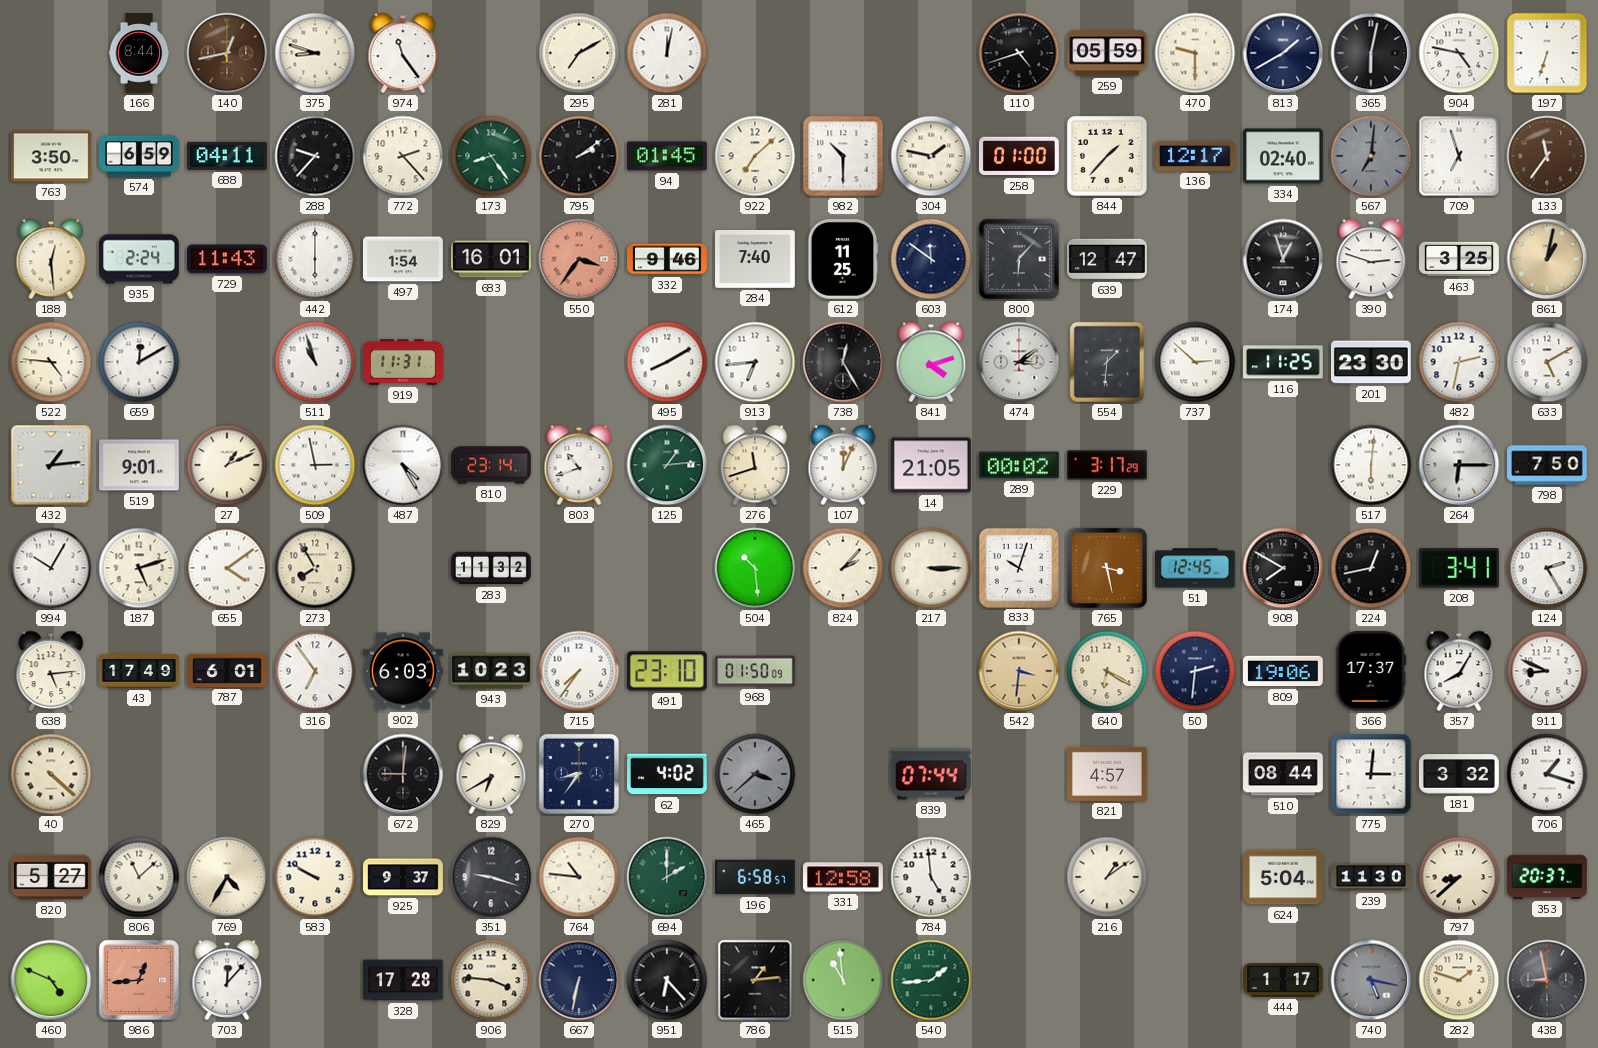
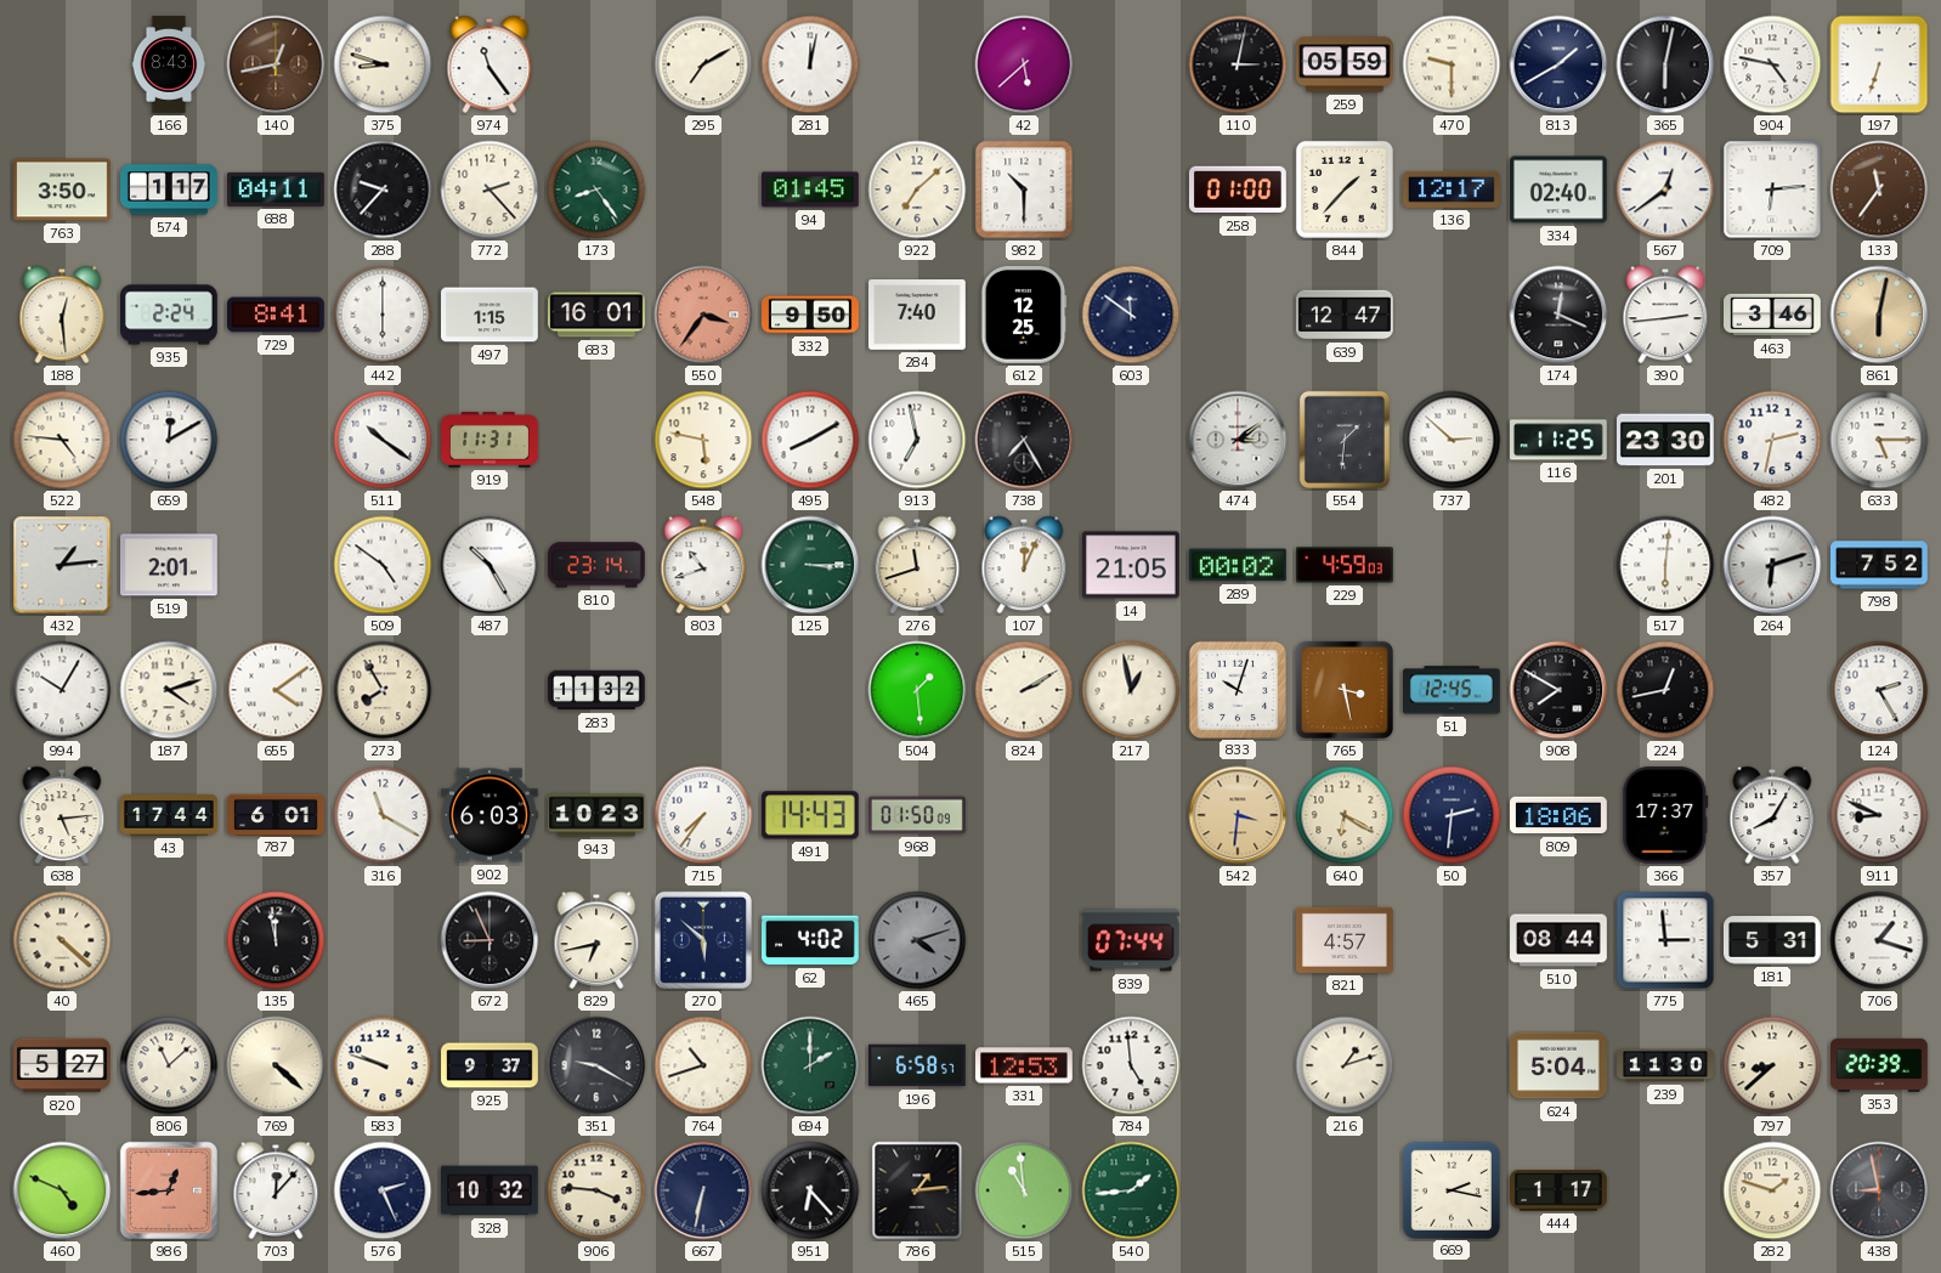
166: 8:44 -> 8:43
42: none -> 5:38
110: 4:42 -> 3:02
574: 6:59 -> 1:17
795: 2:09 -> none
304: 1:47 -> none
567: 7:01 -> 12:39
567 dial: grey -> white
709: 6:57 -> 6:14
729: 11:43 -> 8:41
497: 1:54 -> 1:15
332: 9:46 -> 9:50
612: 11:25 -> 12:25
800: 6:07 -> none
174: 12:57 -> 12:19
390: 2:48 -> 2:44
463: 3:25 -> 3:46
861: 1:02 -> 6:02
511: 10:57 -> 10:21
548: none -> 5:47
913: 6:44 -> 6:58
738: 12:25 -> 7:25
841: 4:12 -> none
633: 5:10 -> 5:15
519: 9:01 -> 2:01
27: 1:11 -> none
509: 2:58 -> 4:51
487: 4:25 -> 10:25
125: 1:14 -> 3:15
229: 3:17 -> 4:59
264: 6:15 -> 6:12
798: 7:50 -> 7:52
187: 5:12 -> 4:12
504: 10:29 -> 1:29
824: 2:07 -> 2:10
217: 3:15 -> 12:58
208: 3:41 -> none
43: 17:49 -> 17:44
316: 6:54 -> 11:20
491: 23:10 -> 14:43
809: 19:06 -> 18:06
135: none -> 11:58
672: 9:01 -> 8:56
829: 6:40 -> 6:43
270: 8:36 -> 5:52
465: 3:38 -> 4:12
775: 3:01 -> 2:59
181: 3:32 -> 5:31
769: 4:35 -> 4:22
583: 9:50 -> 9:48
351: 9:18 -> 9:20
764: 10:46 -> 10:42
331: 12:58 -> 12:53
216: 1:09 -> 1:12
353: 20:37 -> 20:39
576: none -> 2:26
328: 17:28 -> 10:32
669: none -> 2:17
740: 5:17 -> none
